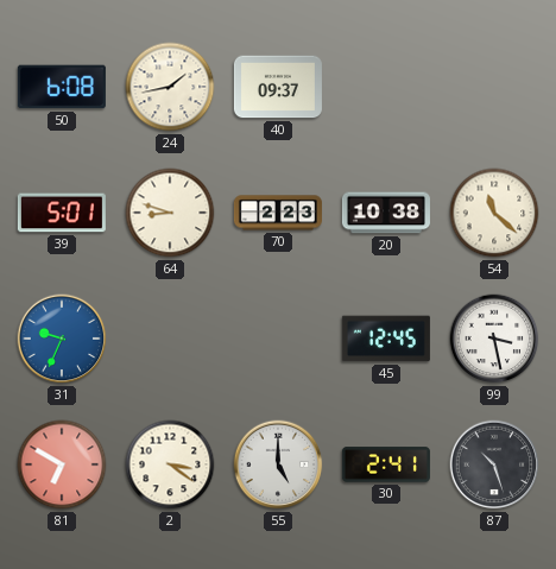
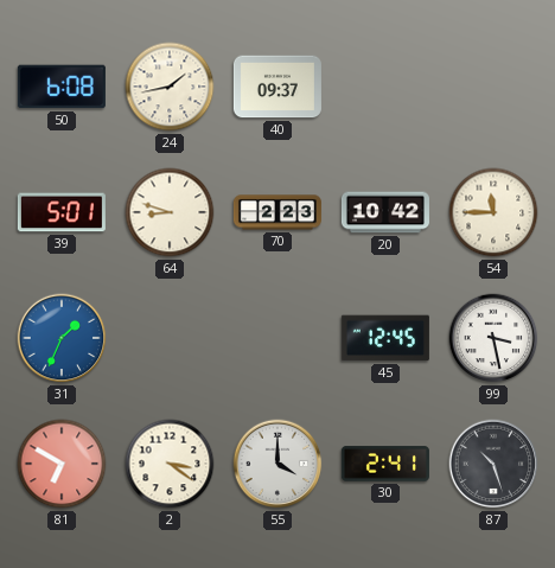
20: 10:38 -> 10:42
54: 11:22 -> 11:45
31: 9:34 -> 1:34
55: 5:00 -> 4:00
